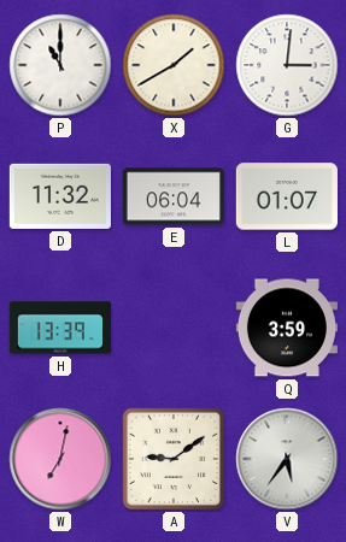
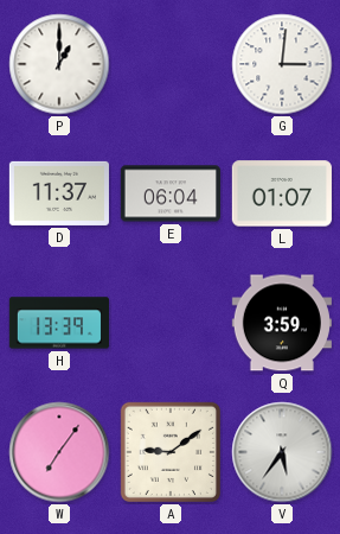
P: 11:00 -> 1:00
X: 1:40 -> none
D: 11:32 -> 11:37
W: 7:02 -> 7:06
